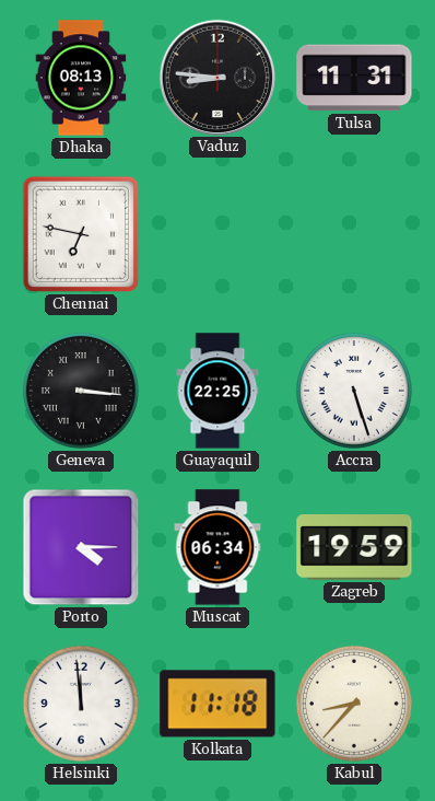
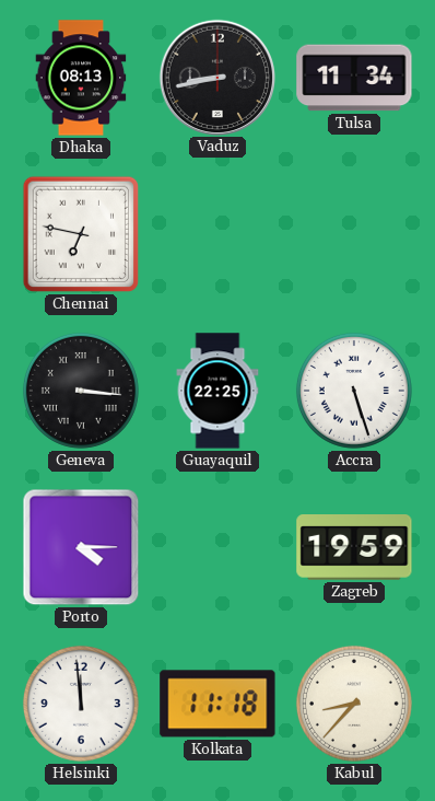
Vaduz: 8:46 -> 8:43
Tulsa: 11:31 -> 11:34
Muscat: 06:34 -> none
